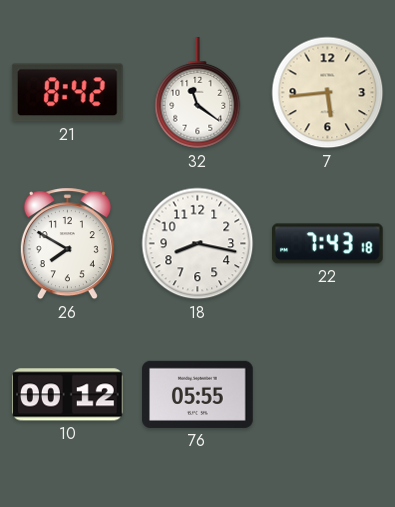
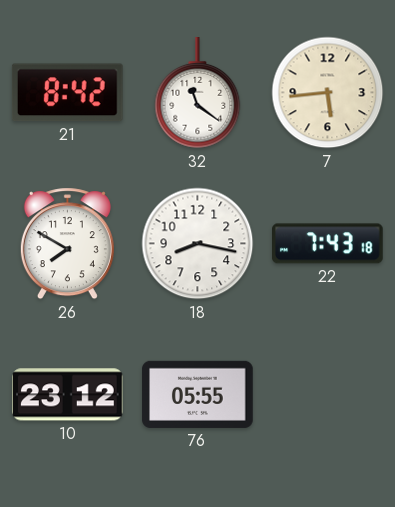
10: 00:12 -> 23:12
